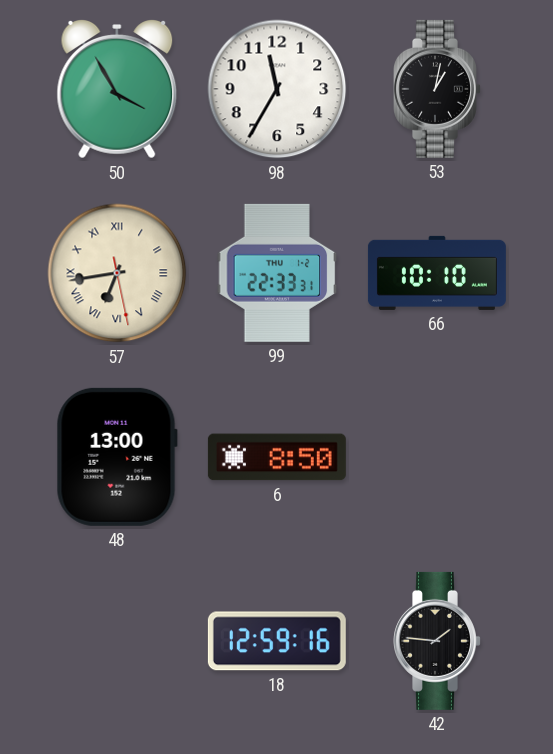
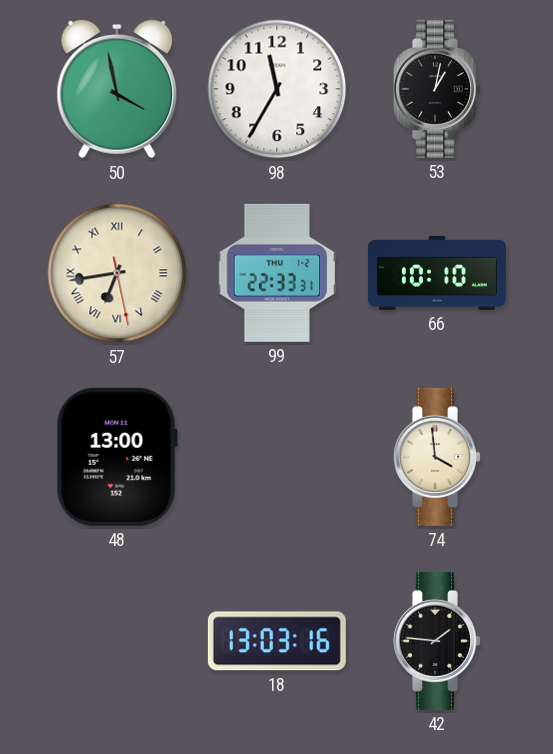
50: 3:55 -> 3:58
6: 8:50 -> none
74: none -> 3:59
18: 12:59 -> 13:03
